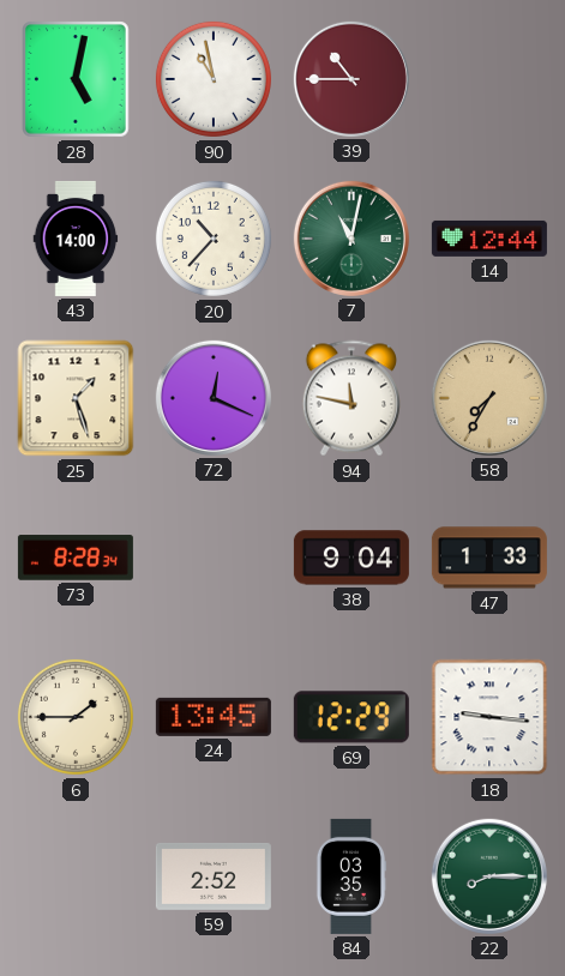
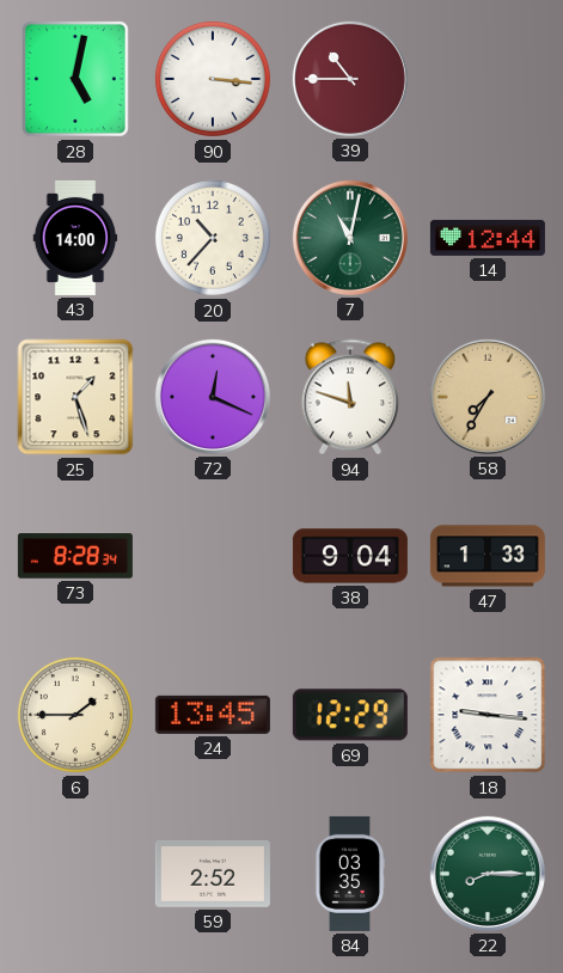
90: 10:58 -> 3:16
94: 11:47 -> 11:48
